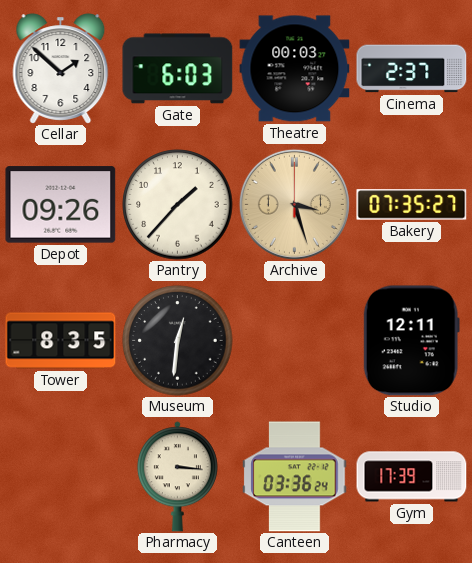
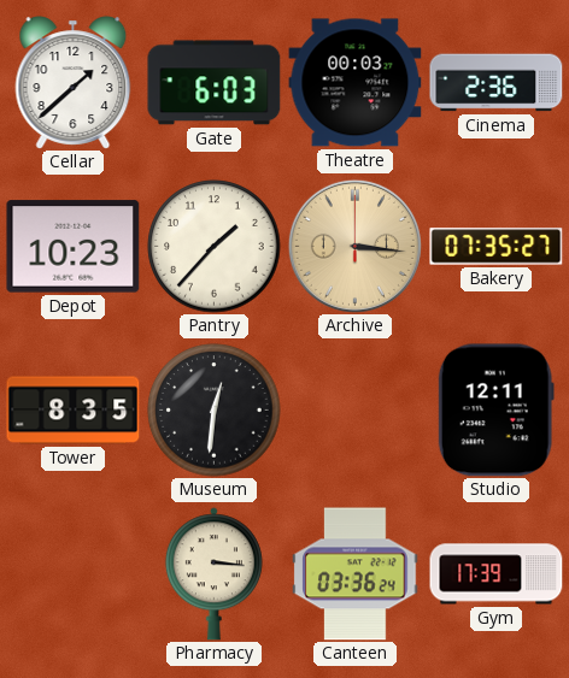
Cellar: 1:52 -> 1:38
Cinema: 2:37 -> 2:36
Depot: 09:26 -> 10:23
Archive: 3:27 -> 3:16
